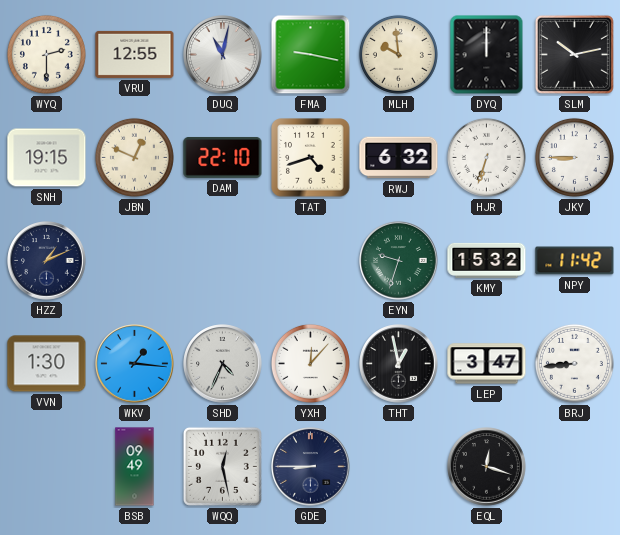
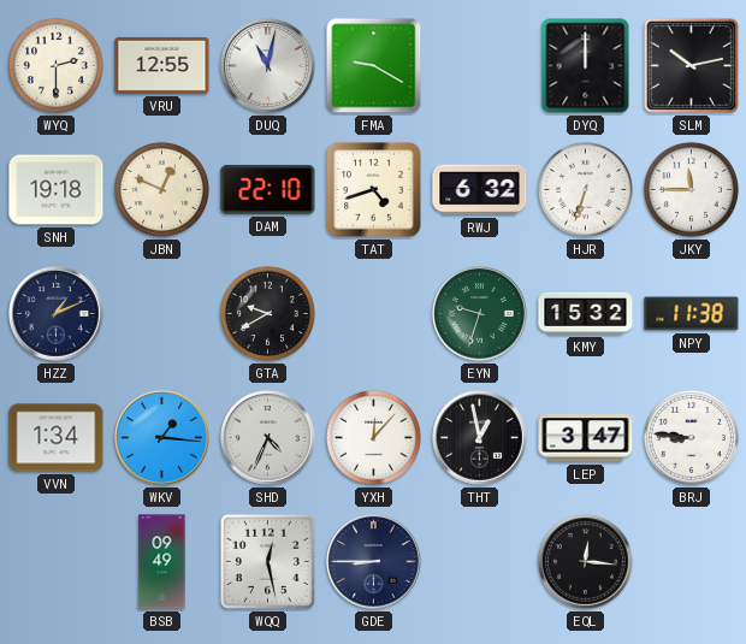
FMA: 9:17 -> 9:20
MLH: 9:59 -> none
SNH: 19:15 -> 19:18
JKY: 8:45 -> 11:45
GTA: none -> 9:40
NPY: 11:42 -> 11:38
VVN: 1:30 -> 1:34
BRJ: 8:44 -> 8:46
EQL: 12:18 -> 12:16
